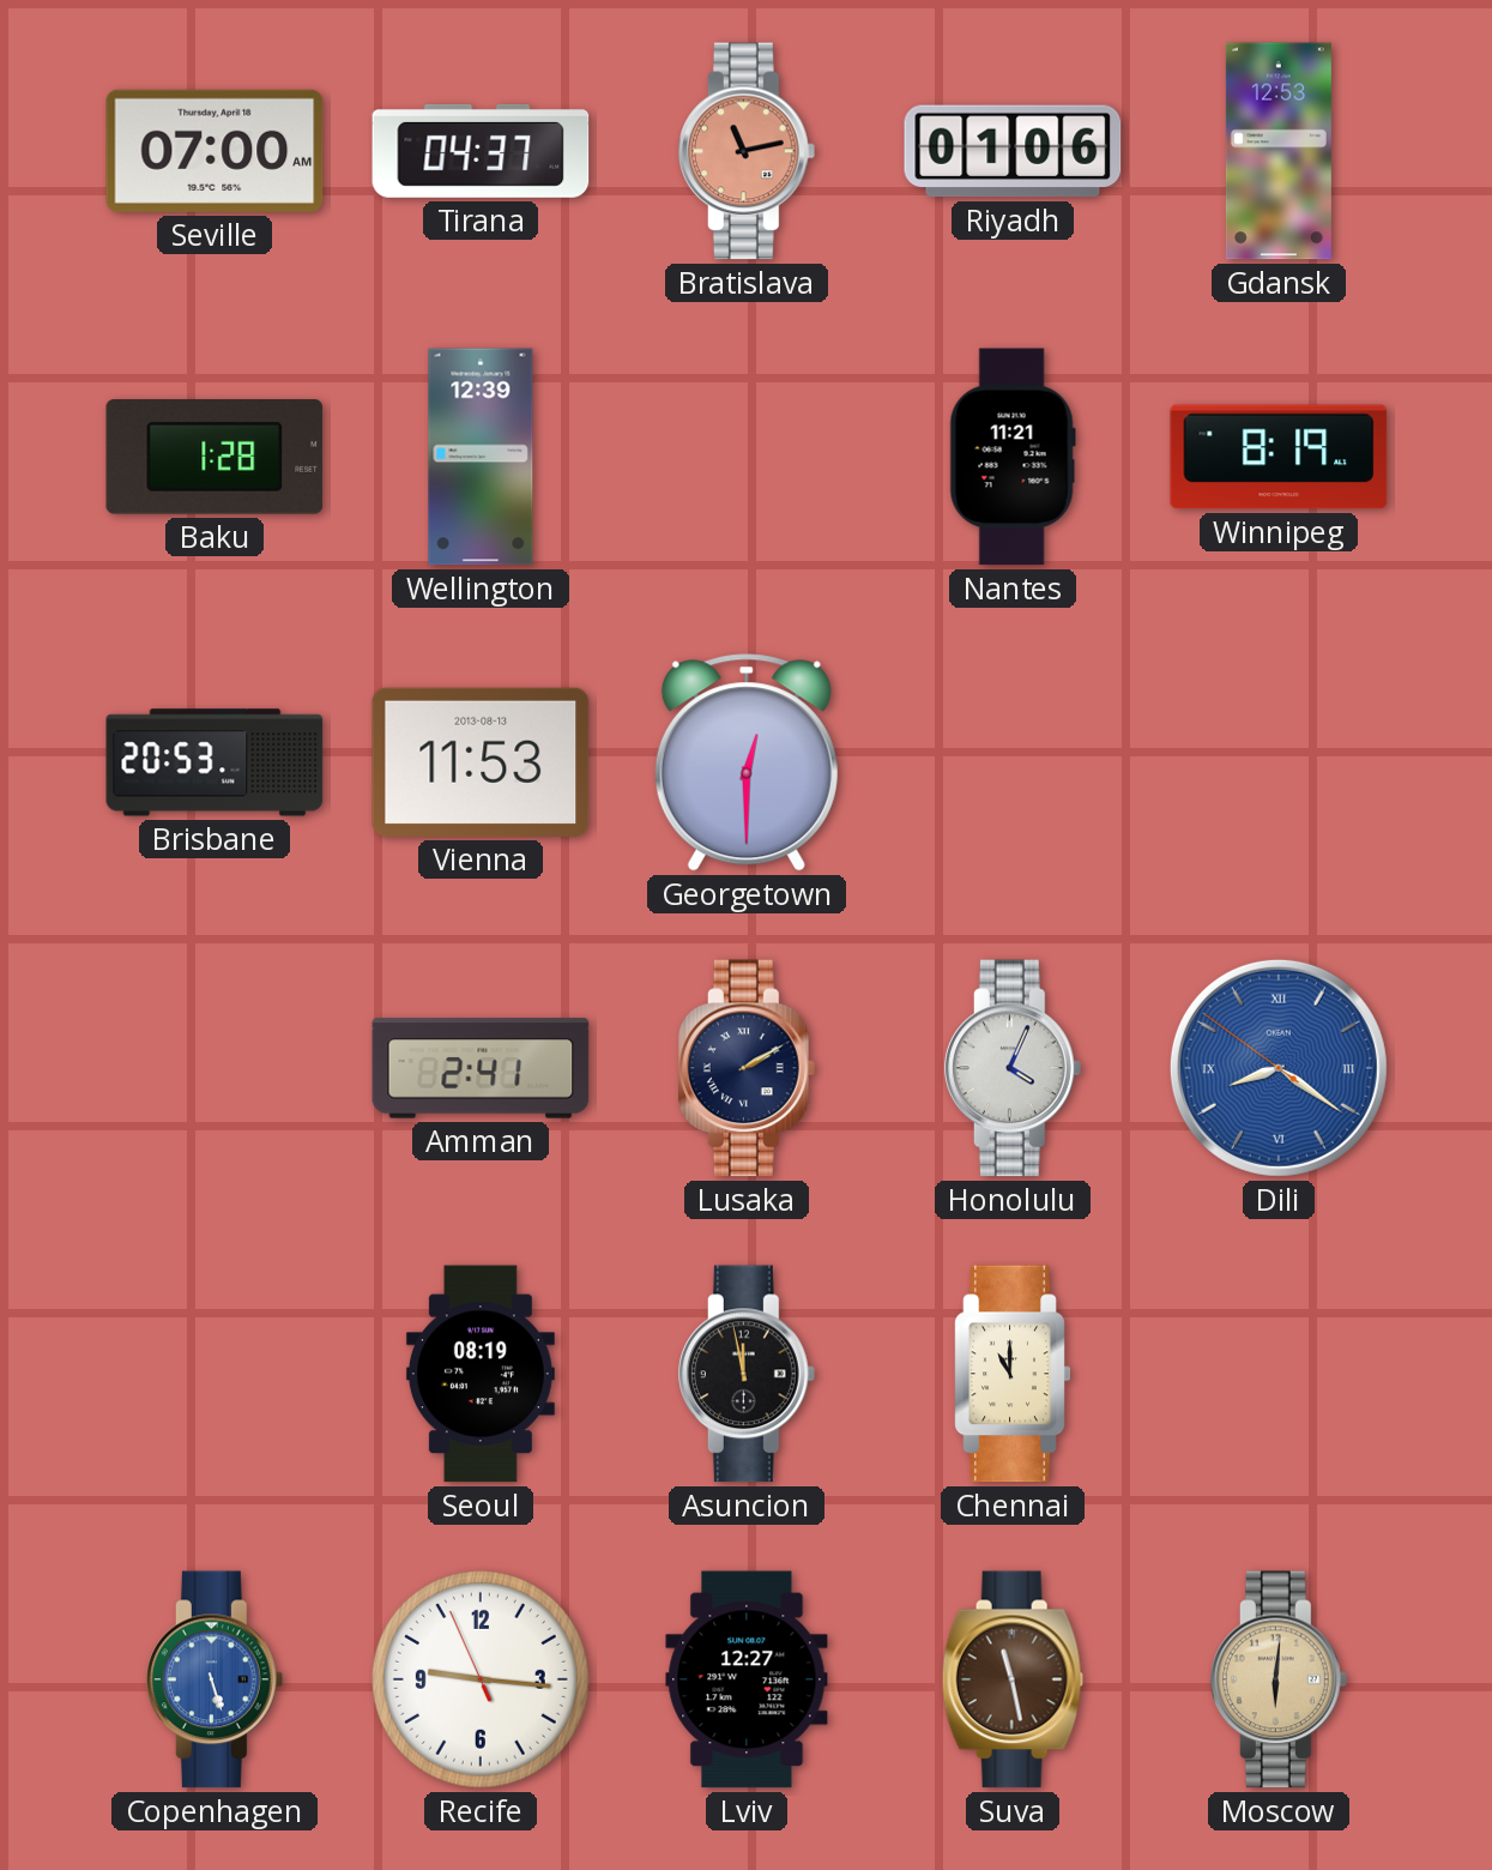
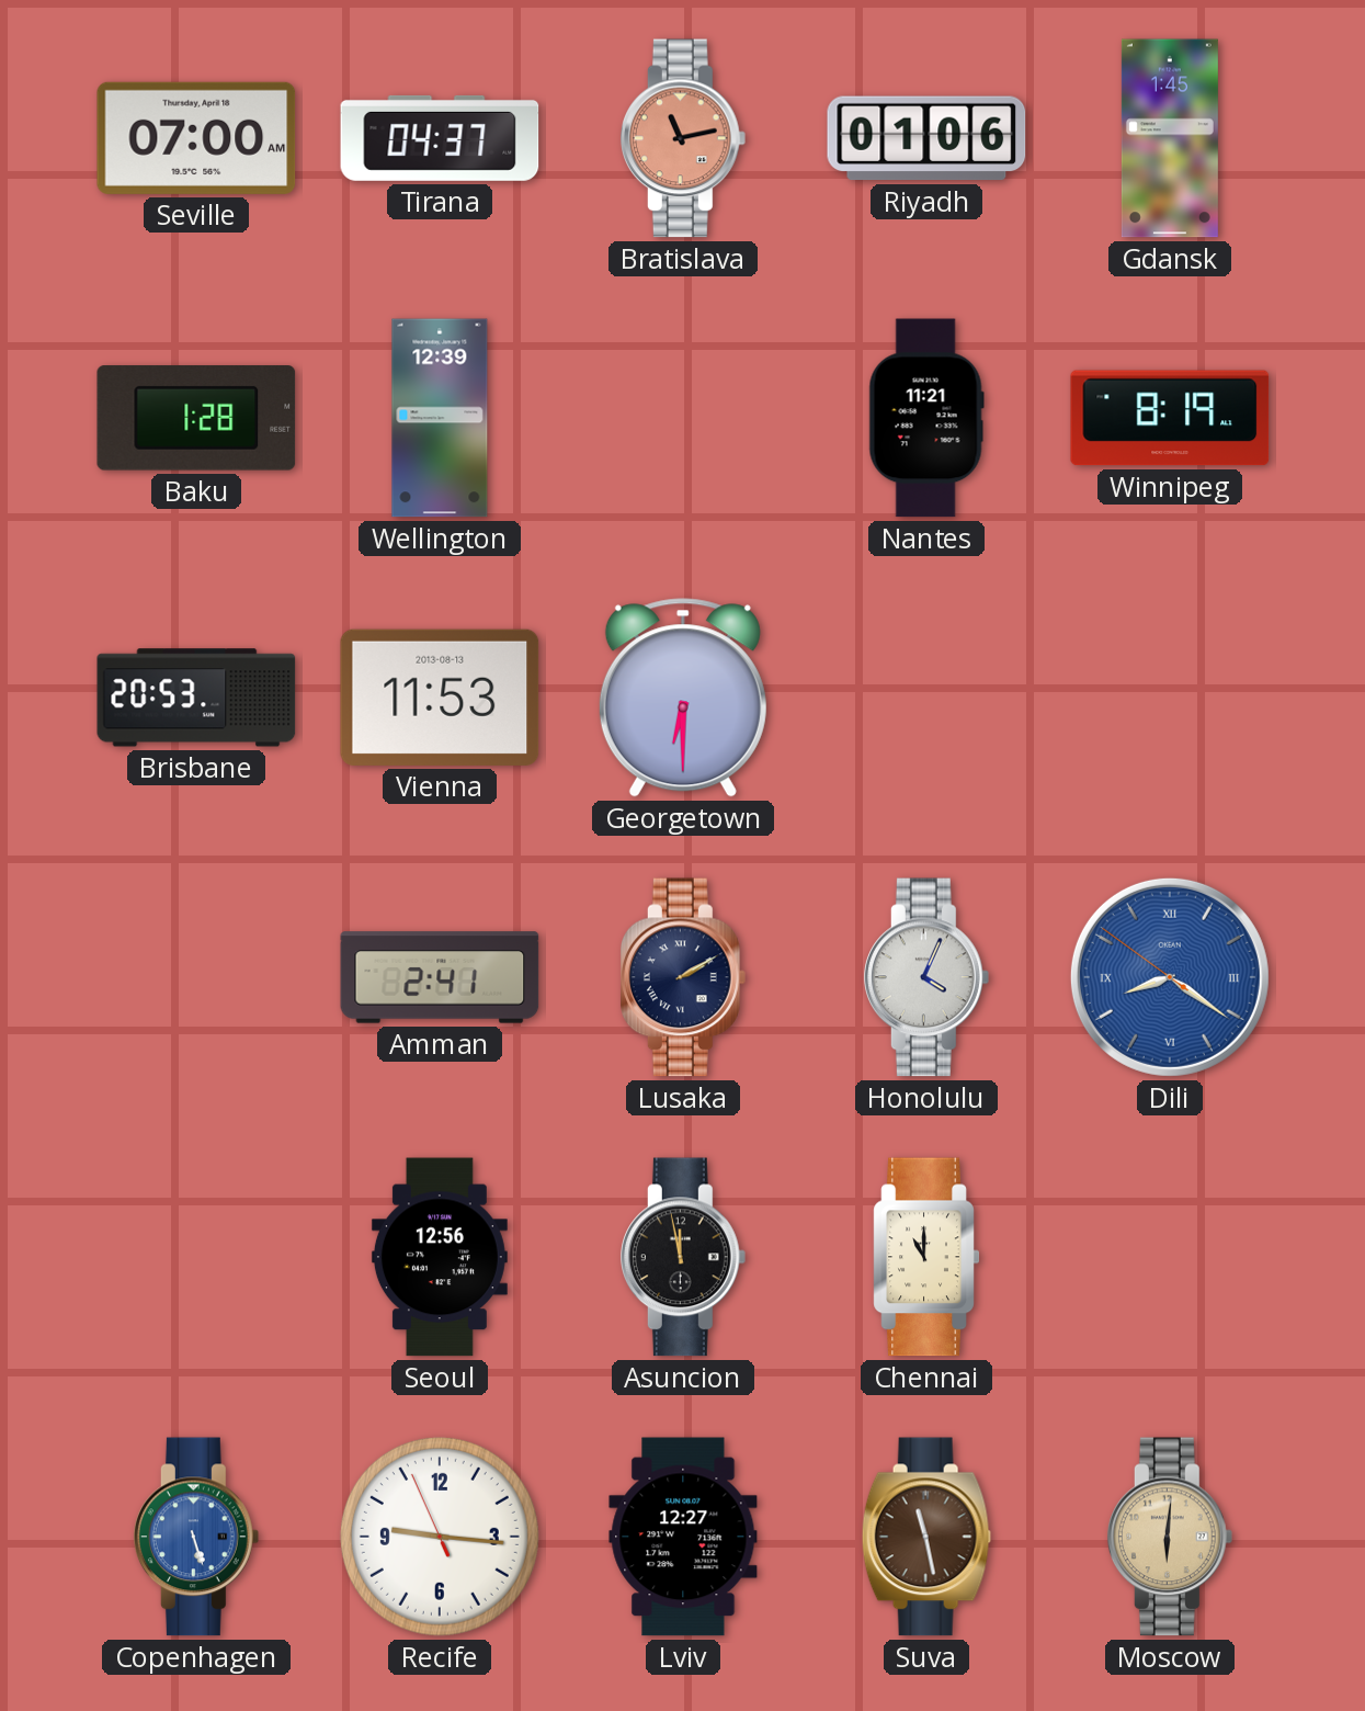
Gdansk: 12:53 -> 1:45
Georgetown: 12:30 -> 6:30
Seoul: 08:19 -> 12:56
